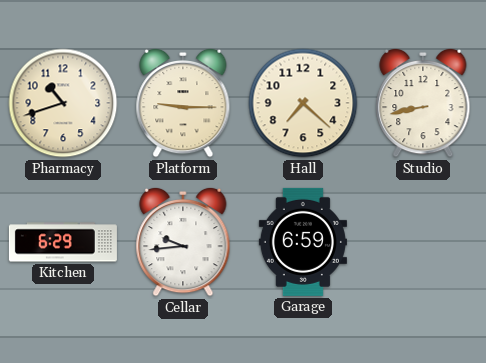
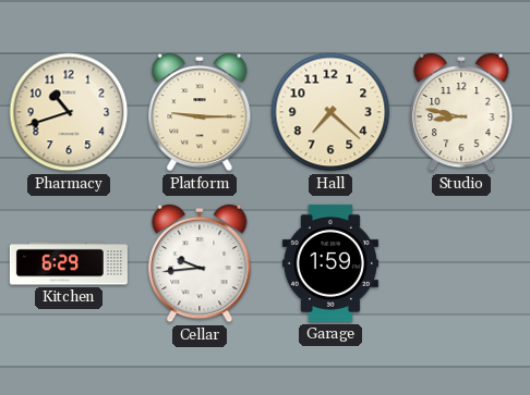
Studio: 8:43 -> 8:47
Garage: 6:59 -> 1:59
